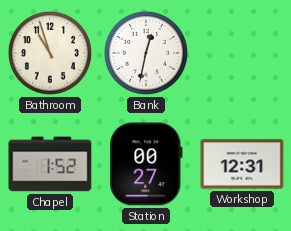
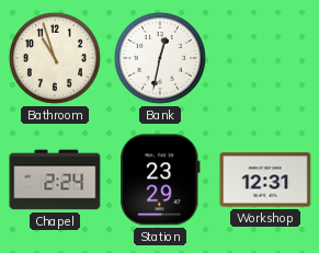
Chapel: 1:52 -> 2:24
Station: 00:27 -> 23:29
